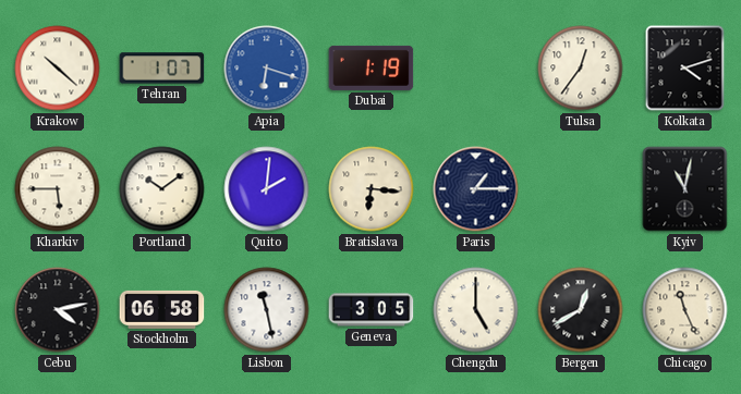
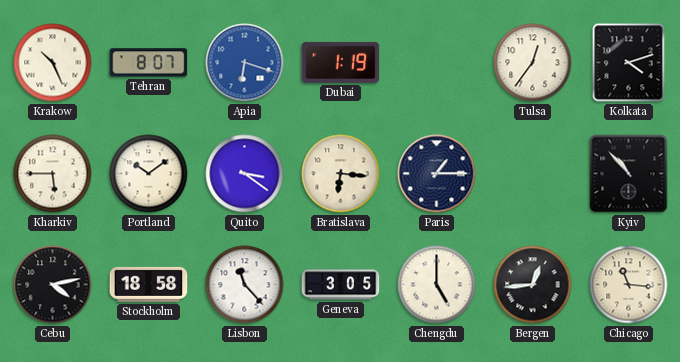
Krakow: 10:22 -> 10:26
Tehran: 1:07 -> 8:07
Quito: 2:01 -> 3:21
Kyiv: 11:02 -> 10:53
Stockholm: 06:58 -> 18:58
Lisbon: 11:28 -> 11:23
Bergen: 12:40 -> 12:44
Chicago: 11:26 -> 11:16
